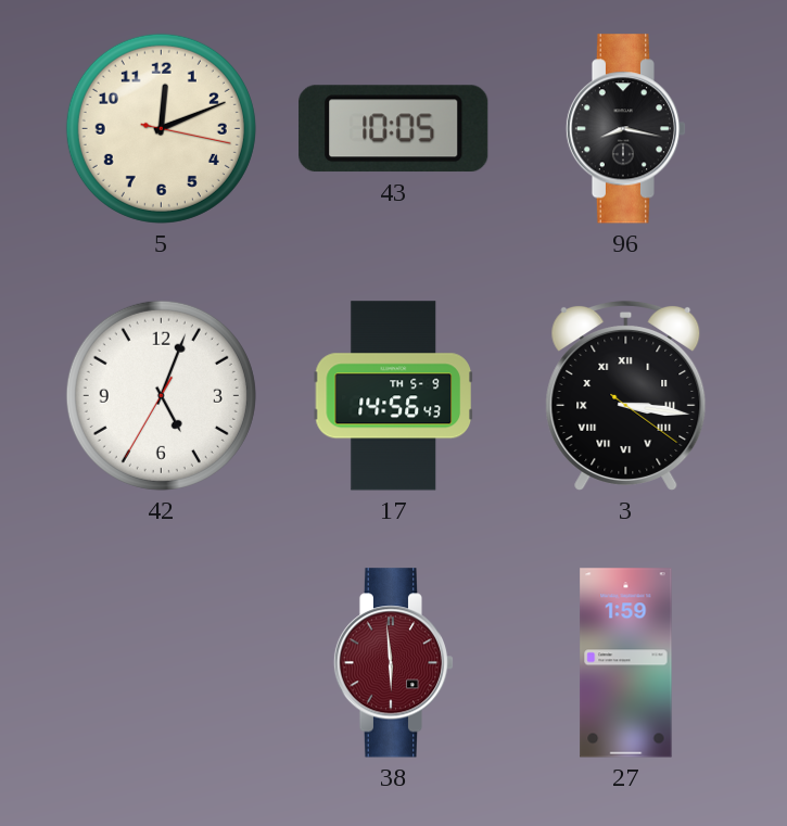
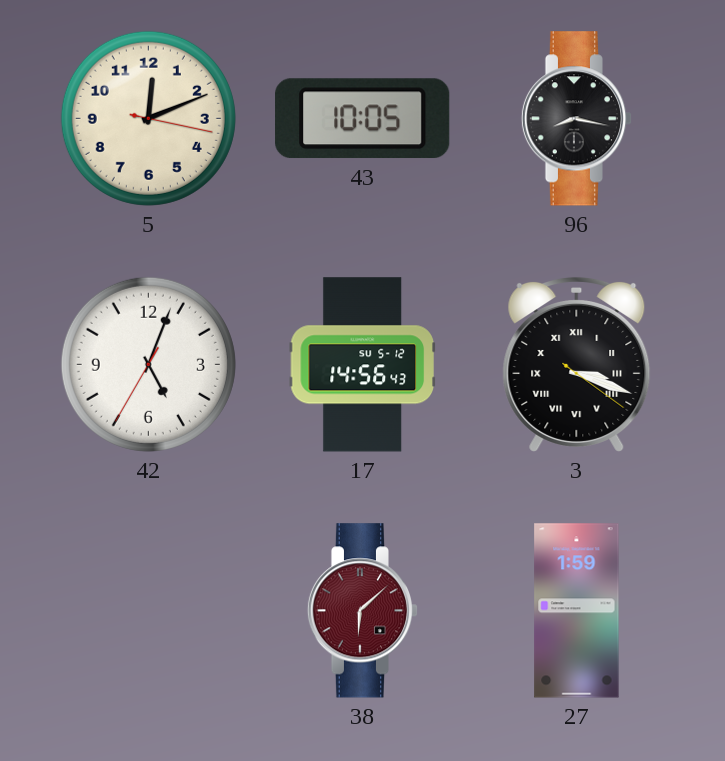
17 date: TH 5-9 -> SU 5-12
3: 3:16 -> 3:18
38: 5:59 -> 6:08
